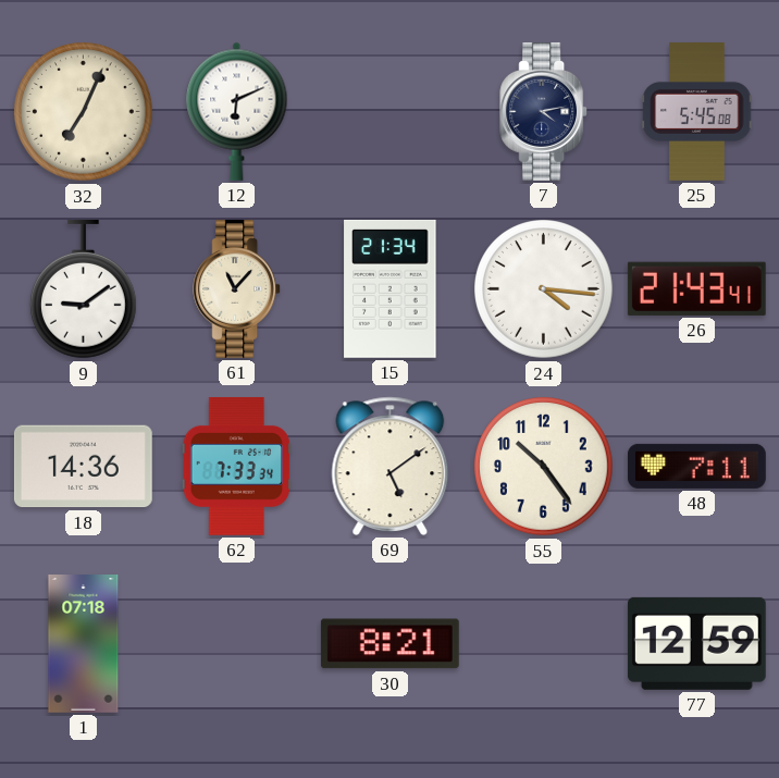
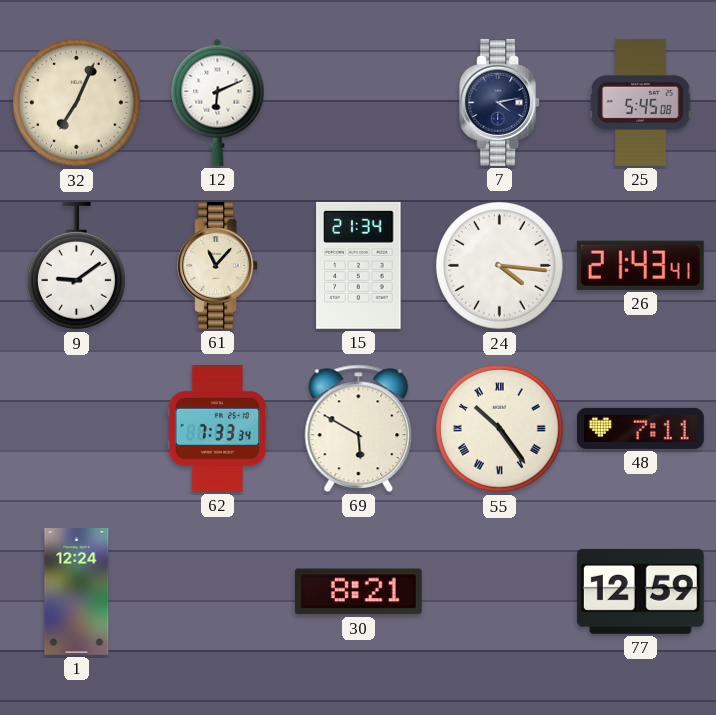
18: 14:36 -> none
69: 5:09 -> 5:50
55 numerals: Arabic -> Roman
1: 07:18 -> 12:24
